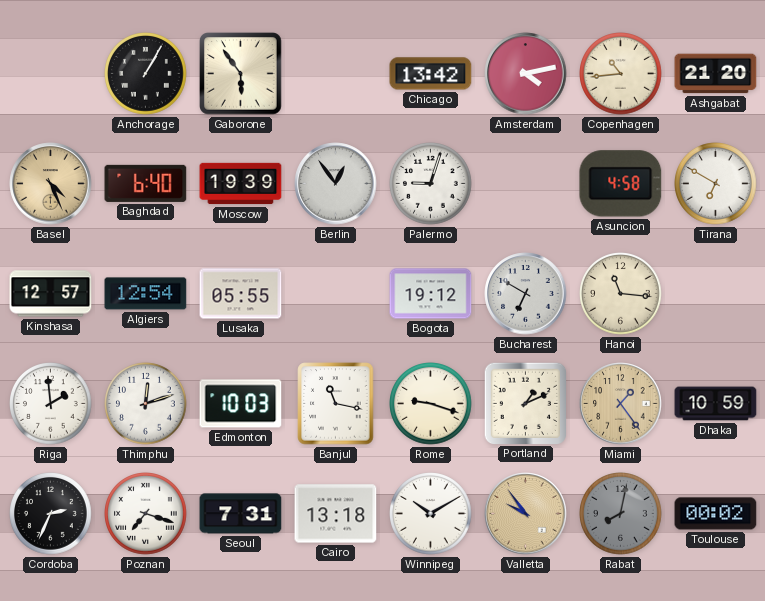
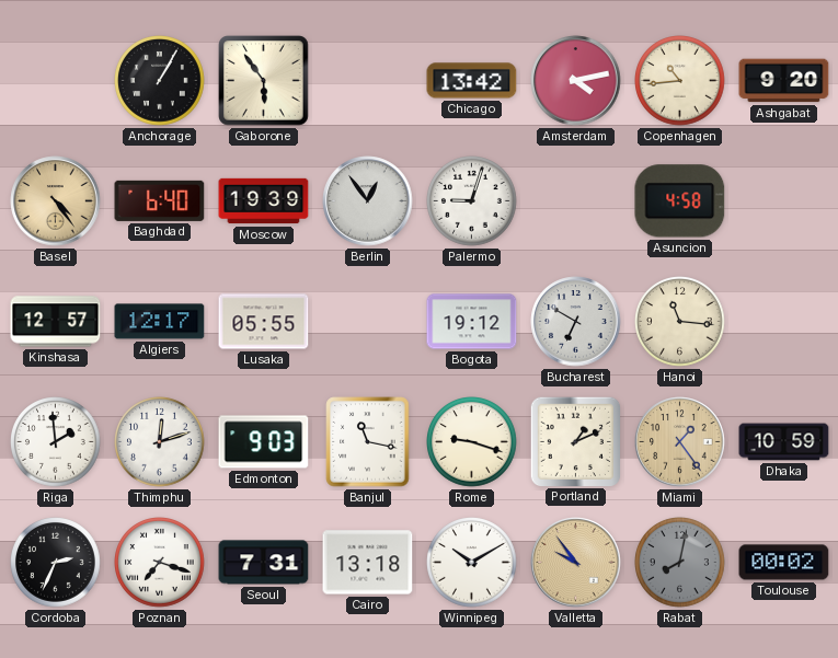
Ashgabat: 21:20 -> 9:20
Basel: 4:26 -> 4:24
Tirana: 6:50 -> none
Algiers: 12:54 -> 12:17
Edmonton: 10:03 -> 9:03
